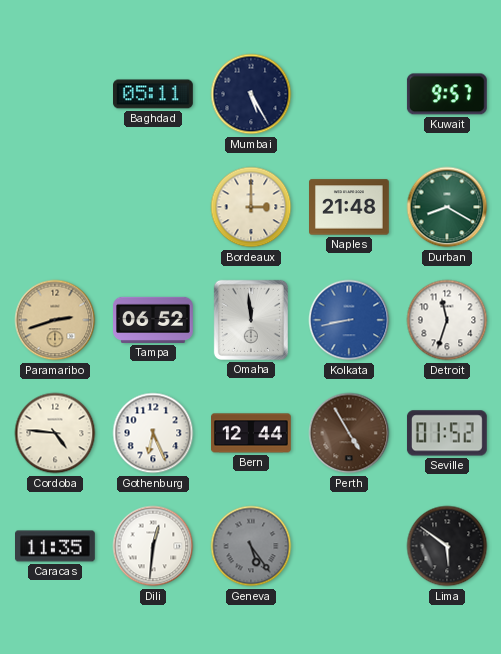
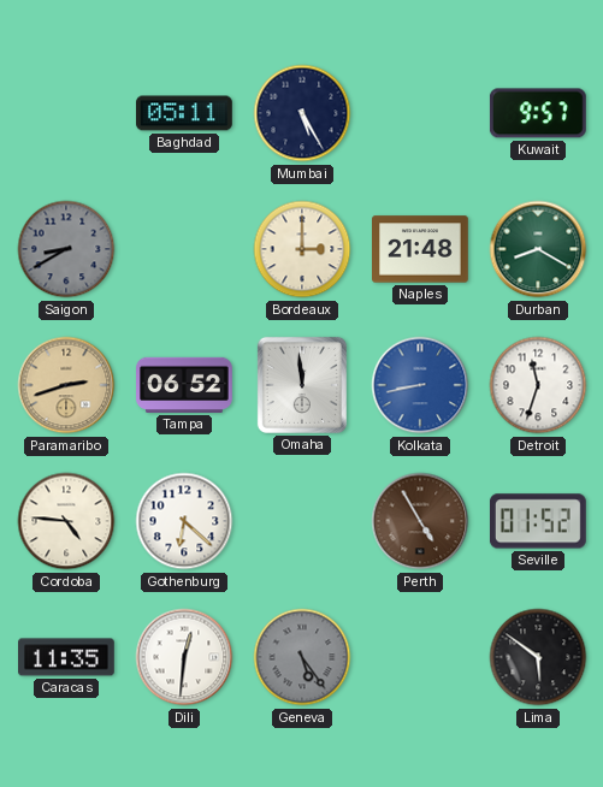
Saigon: none -> 8:40
Gothenburg: 6:26 -> 6:22
Bern: 12:44 -> none
